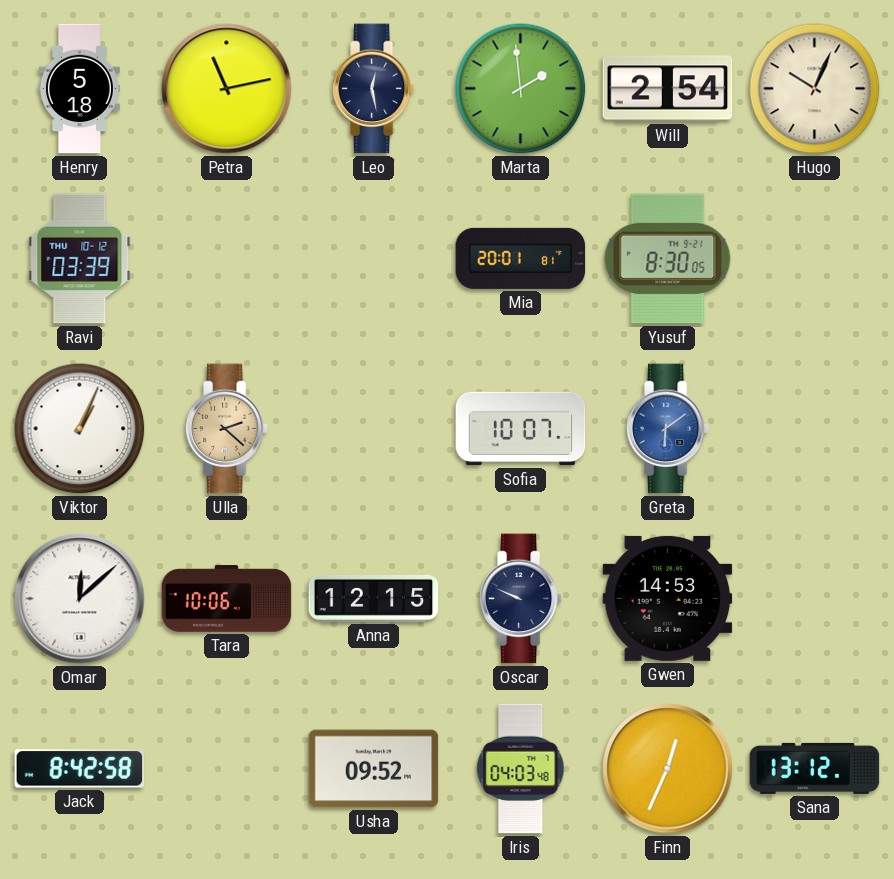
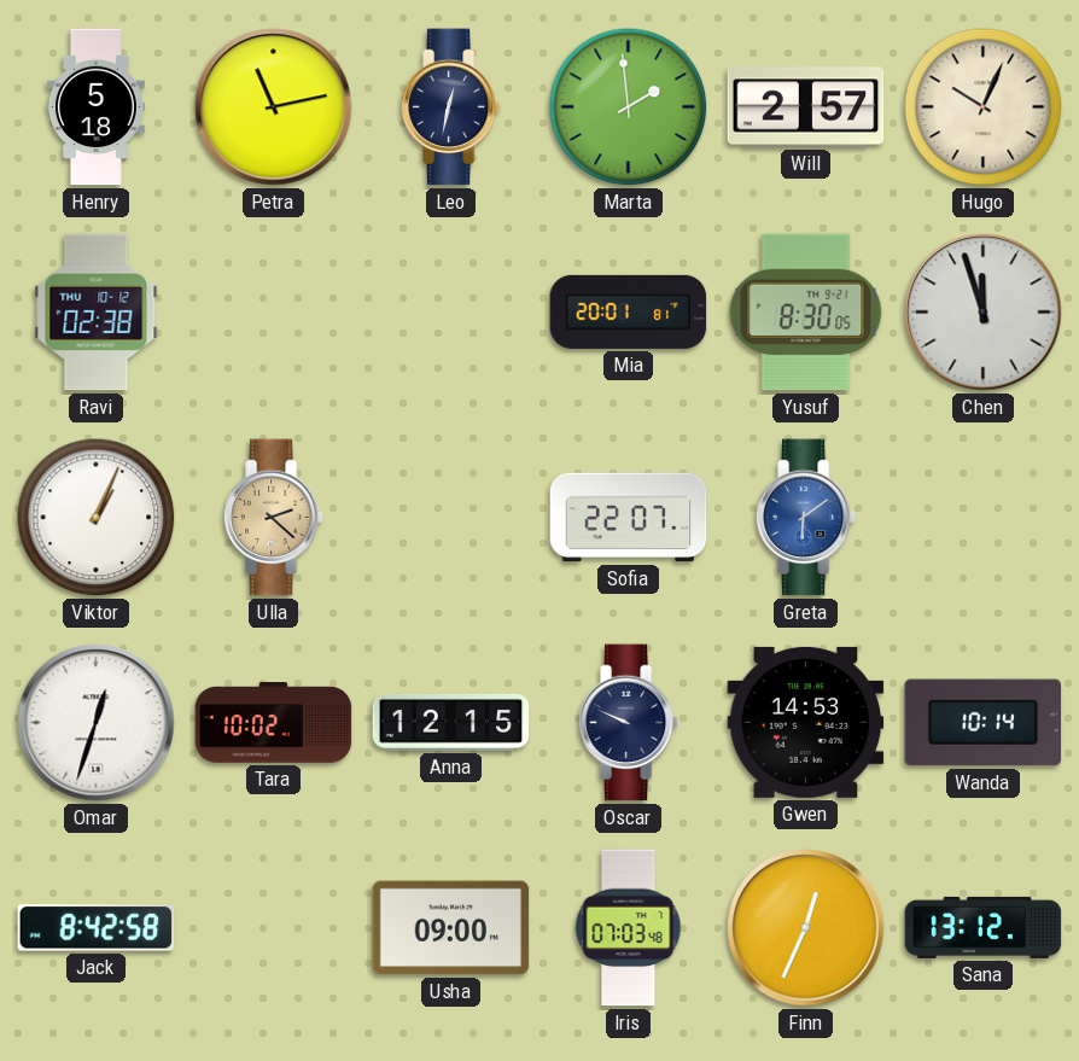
Leo: 12:28 -> 12:32
Will: 2:54 -> 2:57
Ravi: 03:39 -> 02:38
Chen: none -> 11:57
Sofia: 10:07 -> 22:07
Omar: 12:08 -> 12:33
Tara: 10:06 -> 10:02
Wanda: none -> 10:14
Usha: 09:52 -> 09:00
Iris: 04:03 -> 07:03
